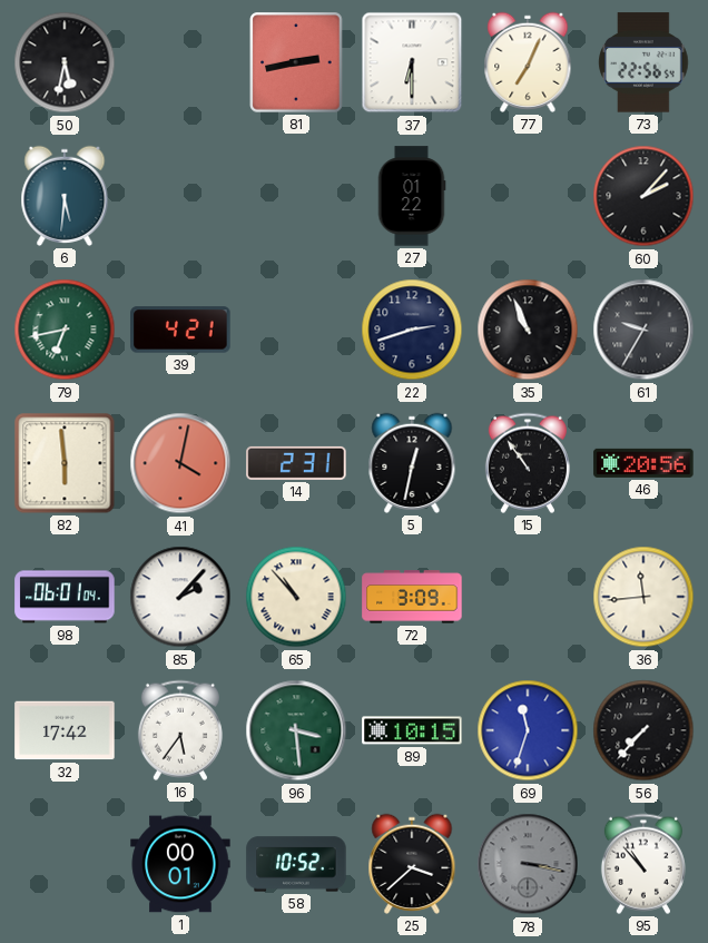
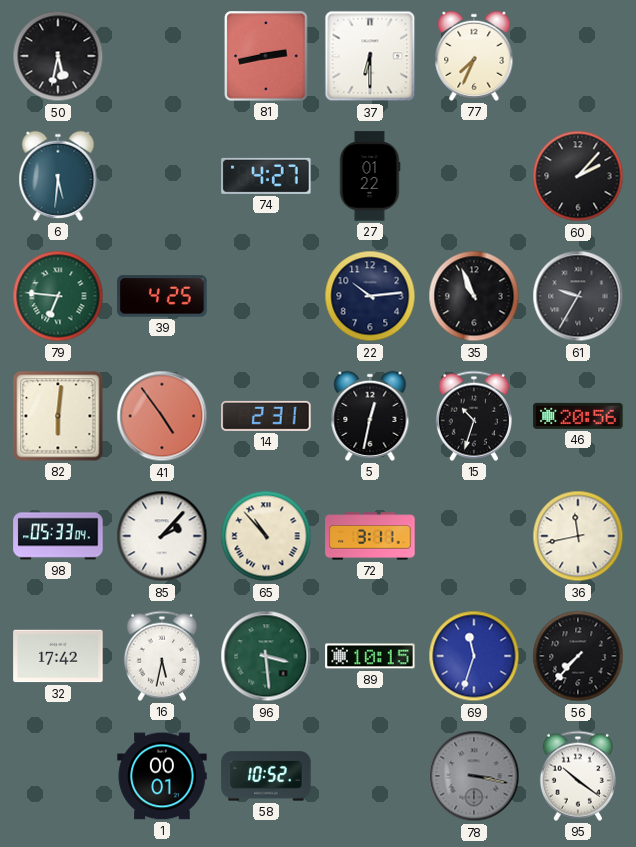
77: 7:04 -> 7:34
73: 22:56 -> none
74: none -> 4:27
79: 6:43 -> 6:46
39: 4:21 -> 4:25
22: 2:42 -> 10:14
82: 5:59 -> 6:01
41: 4:02 -> 4:54
15: 10:54 -> 10:33
98: 06:01 -> 05:33
72: 3:09 -> 3:11
36: 11:44 -> 11:43
16: 5:36 -> 5:32
25: 3:38 -> none
95: 10:53 -> 10:21
